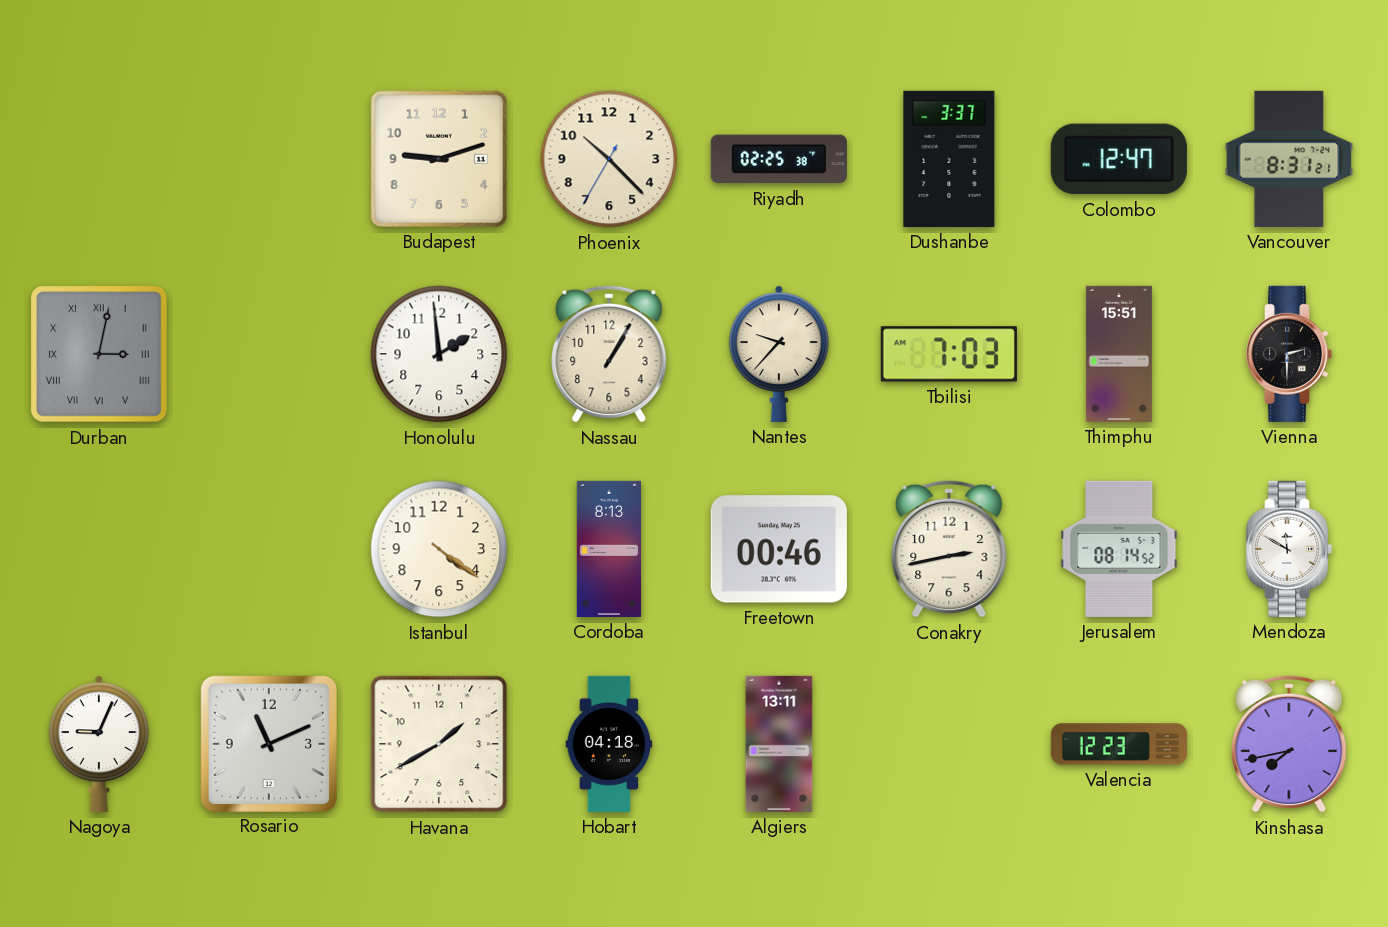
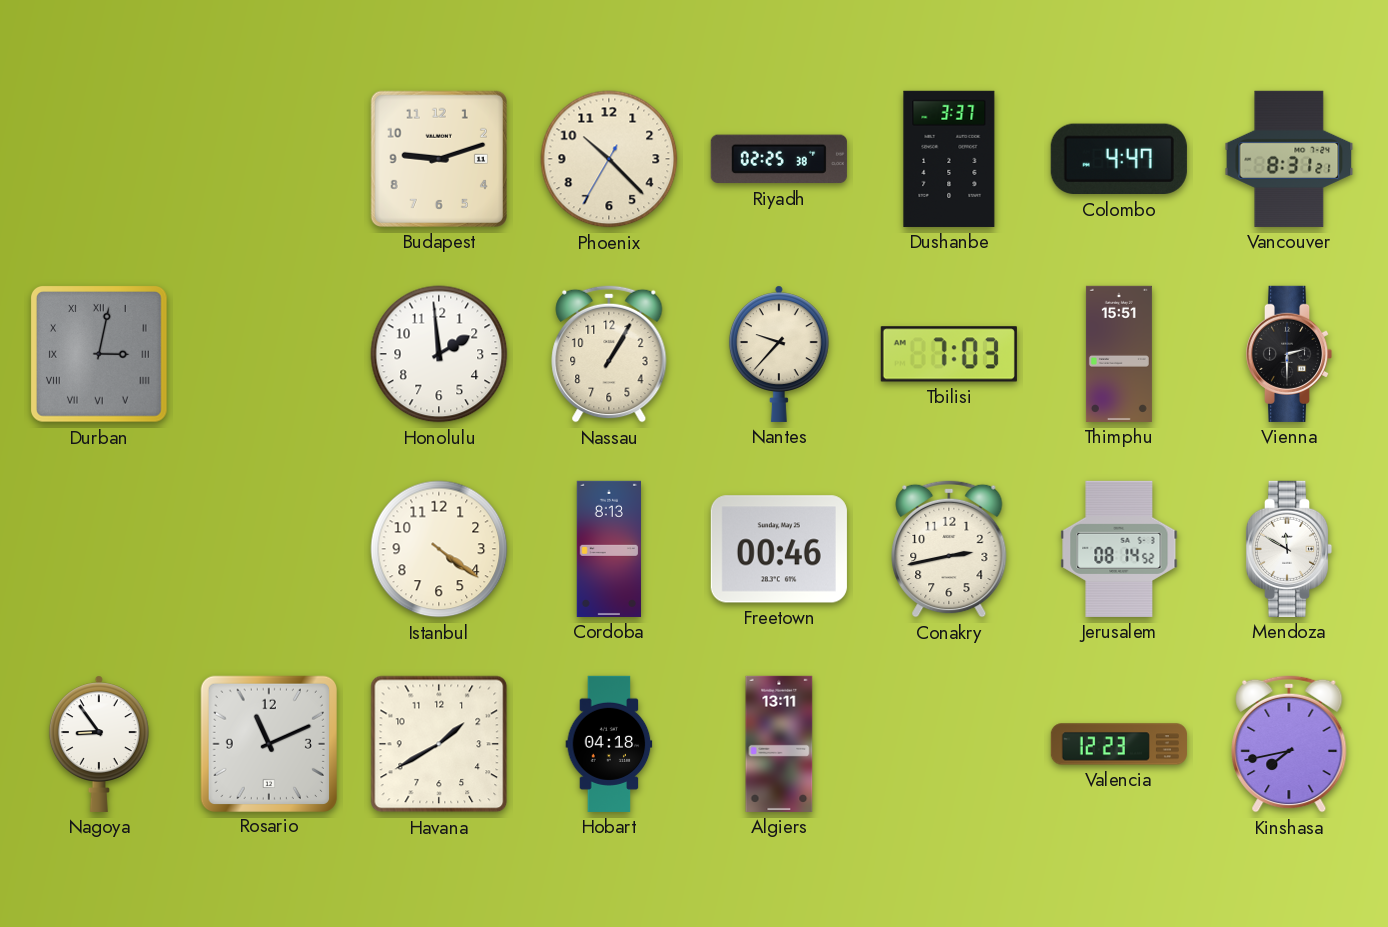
Colombo: 12:47 -> 4:47
Nagoya: 9:04 -> 8:54
